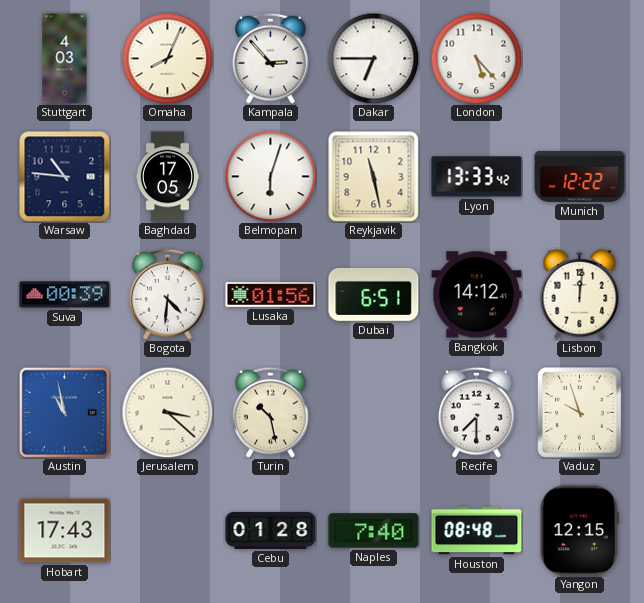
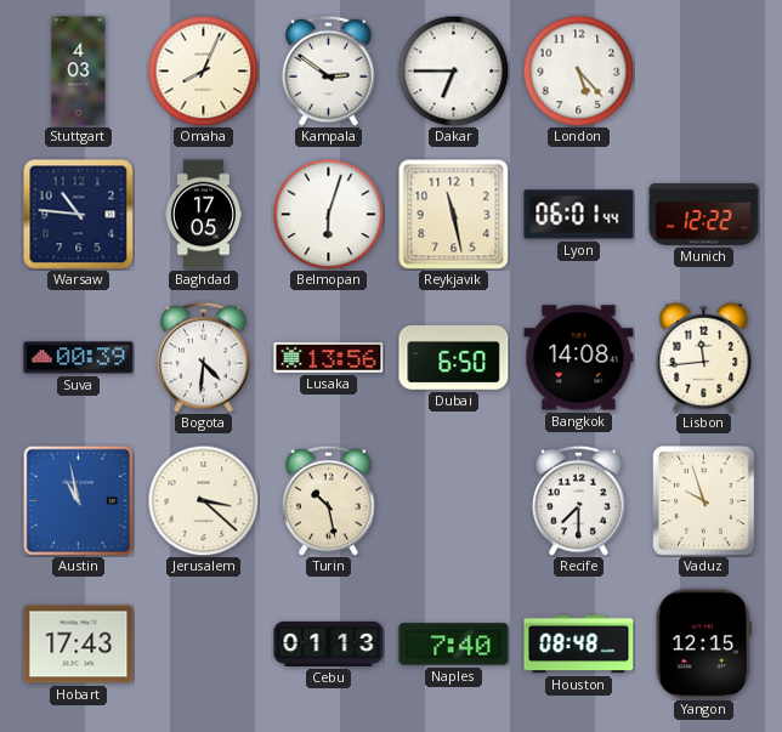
Kampala: 2:53 -> 2:51
Lyon: 13:33 -> 06:01
Lusaka: 01:56 -> 13:56
Dubai: 6:51 -> 6:50
Bangkok: 14:12 -> 14:08
Lisbon: 12:01 -> 11:44
Cebu: 01:28 -> 01:13
